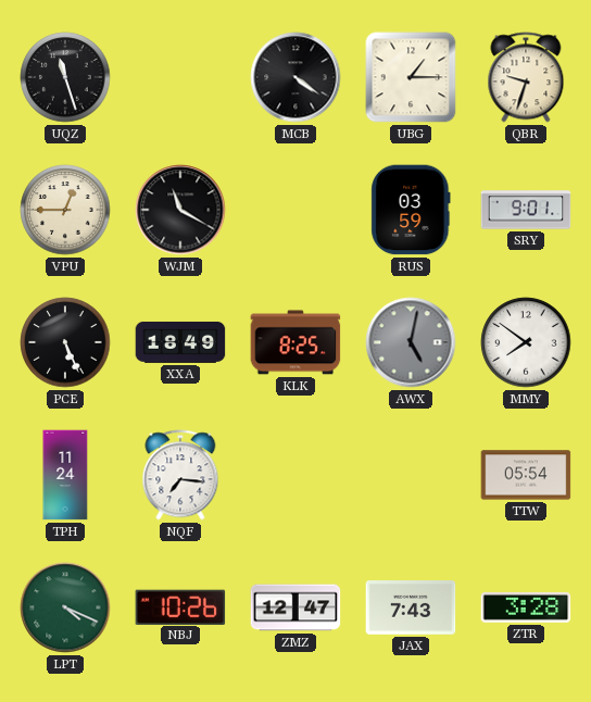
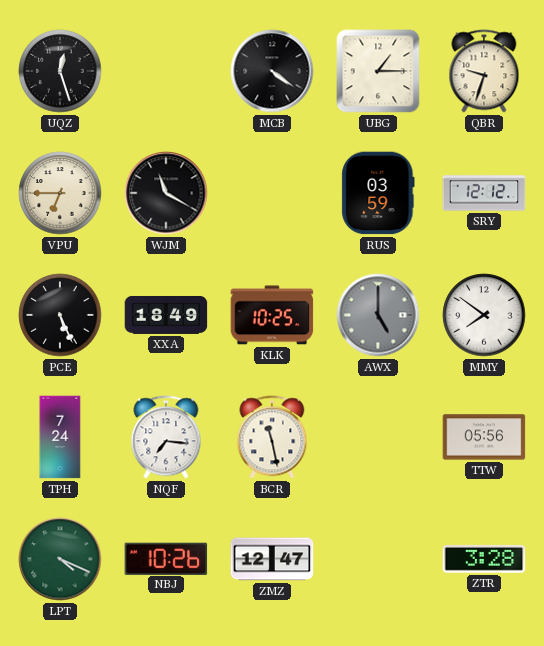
UQZ: 11:27 -> 12:27
VPU: 12:45 -> 6:45
SRY: 9:01 -> 12:12
KLK: 8:25 -> 10:25
AWX: 5:02 -> 5:00
TPH: 11:24 -> 7:24
BCR: none -> 11:28
TTW: 05:54 -> 05:56
JAX: 7:43 -> none
